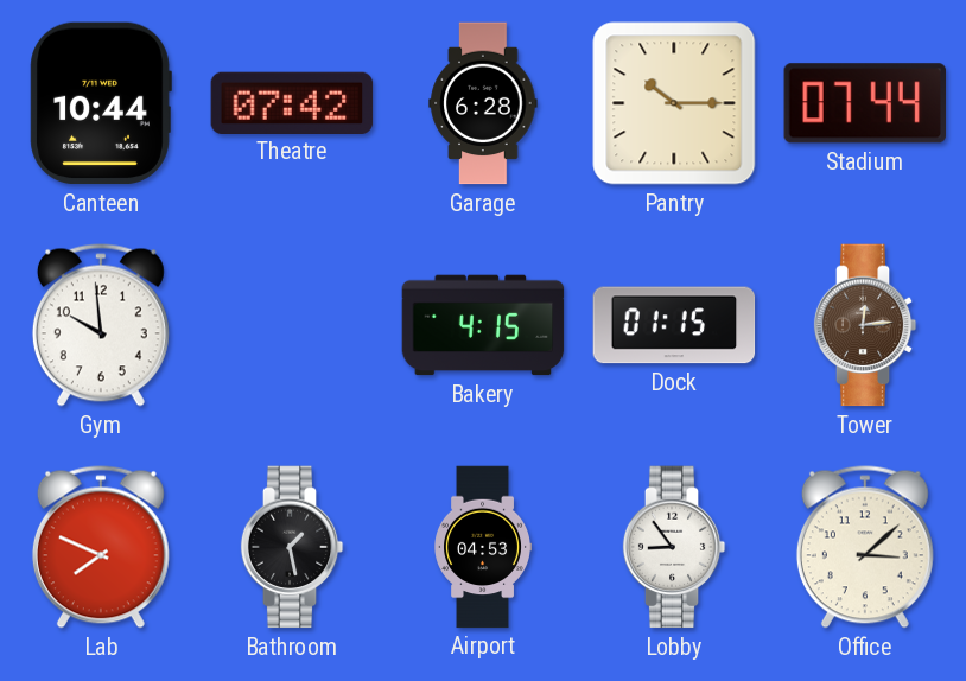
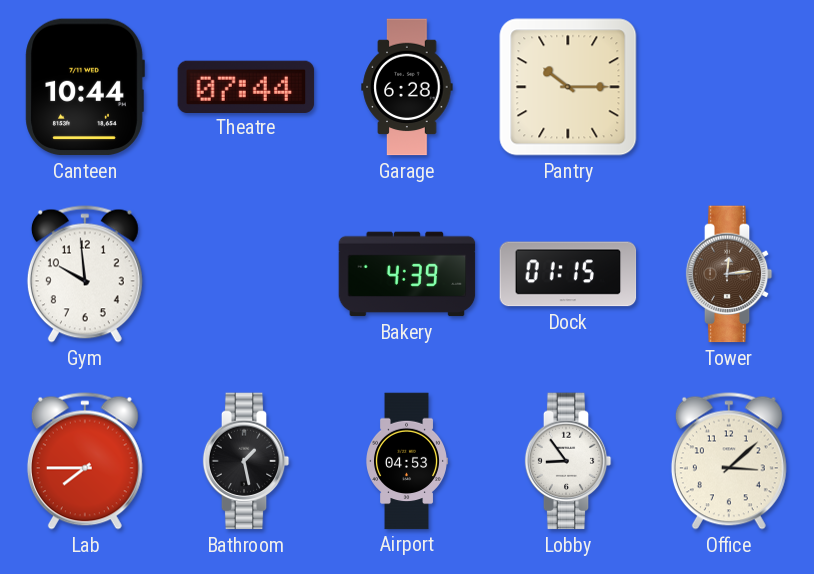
Theatre: 07:42 -> 07:44
Stadium: 07:44 -> none
Bakery: 4:15 -> 4:39
Lab: 7:49 -> 7:45
